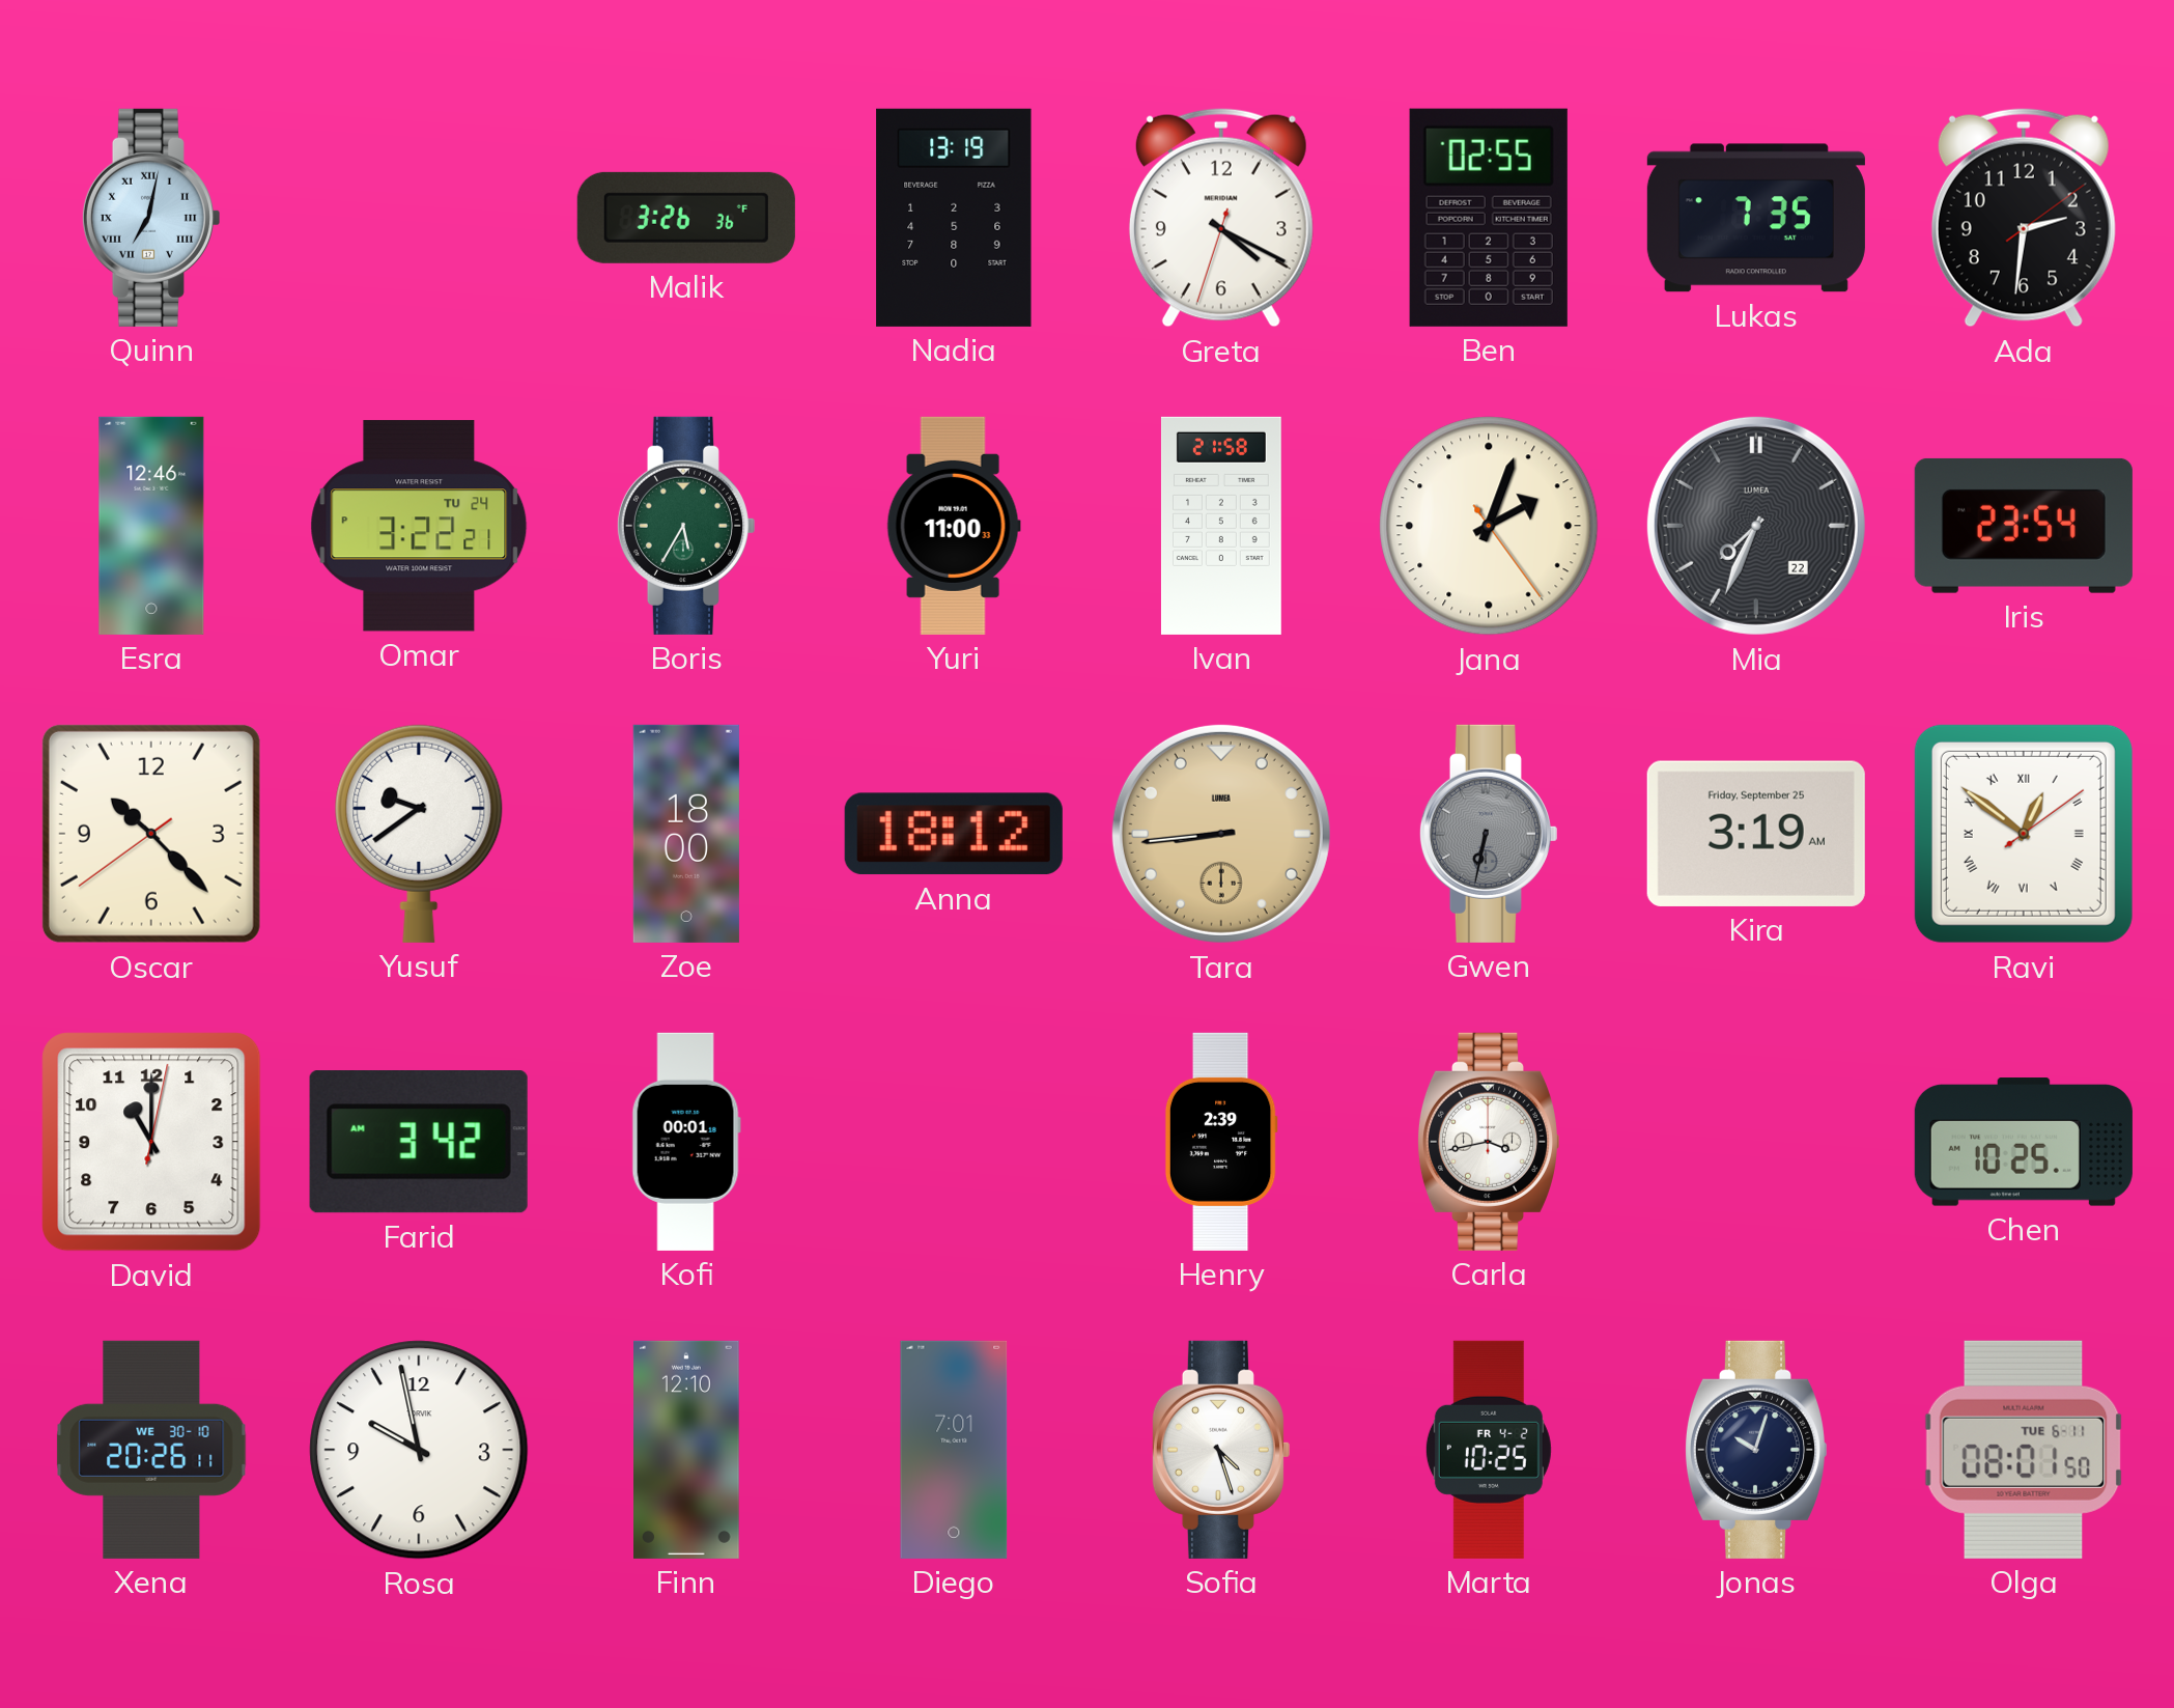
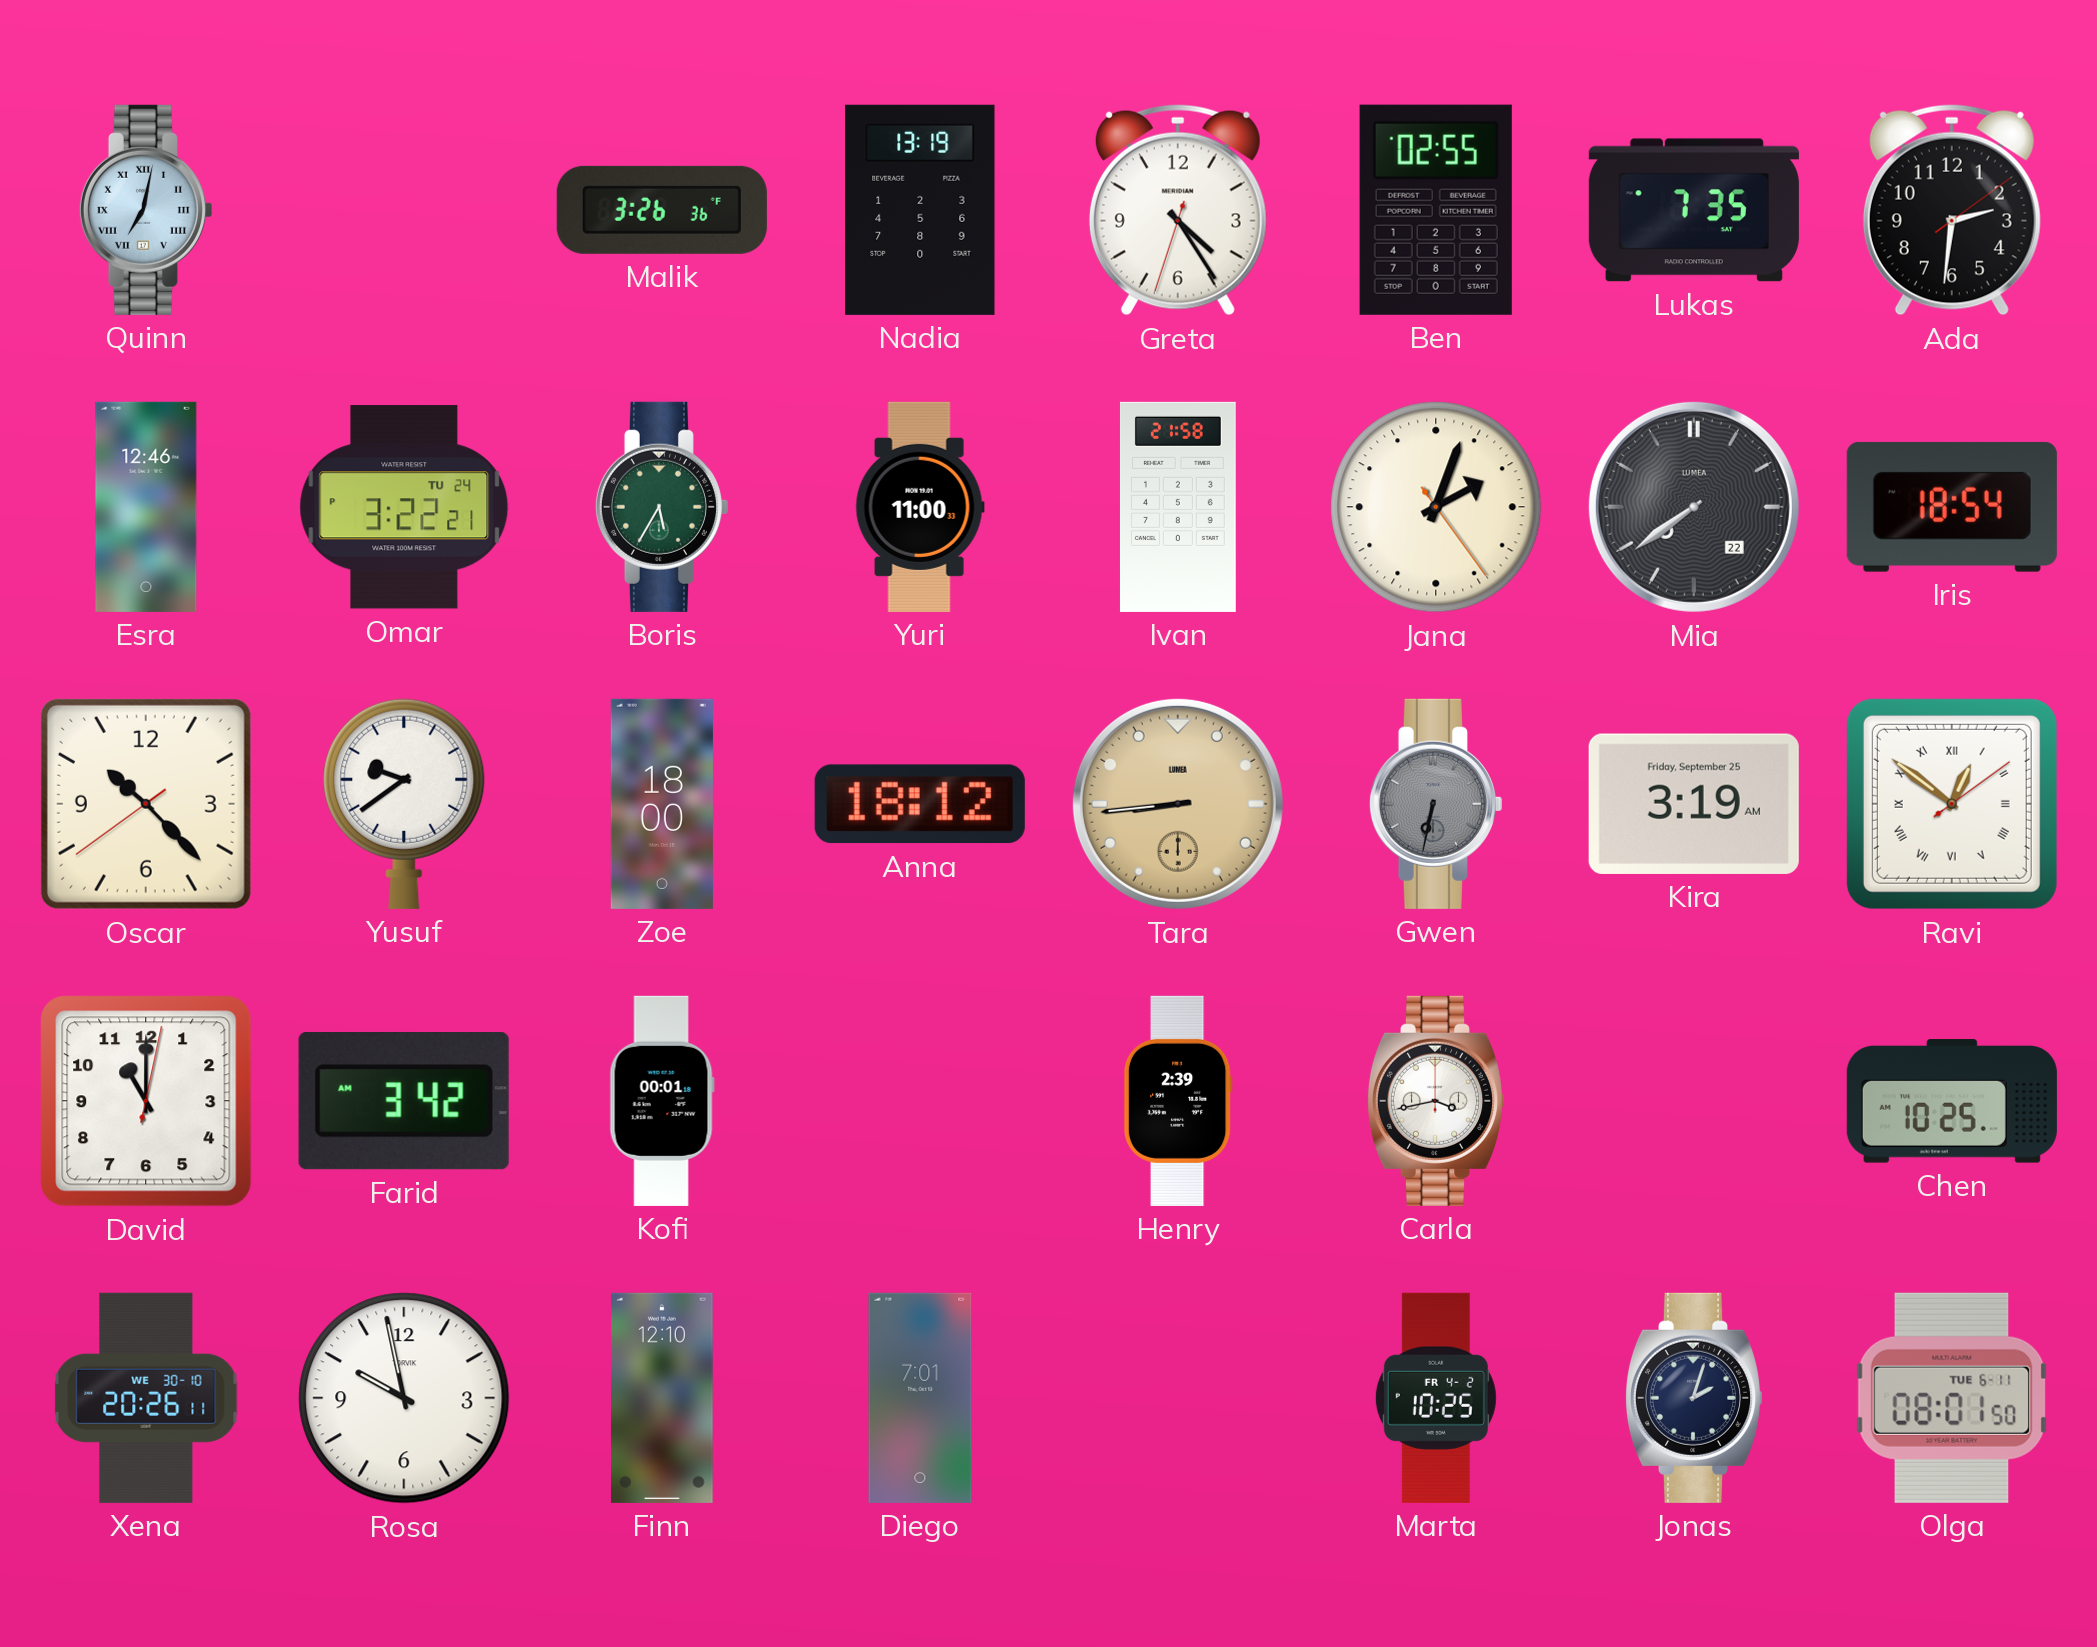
Greta: 4:19 -> 4:24
Mia: 7:34 -> 7:39
Iris: 23:54 -> 18:54
Sofia: 4:27 -> none
Jonas: 10:03 -> 2:03
